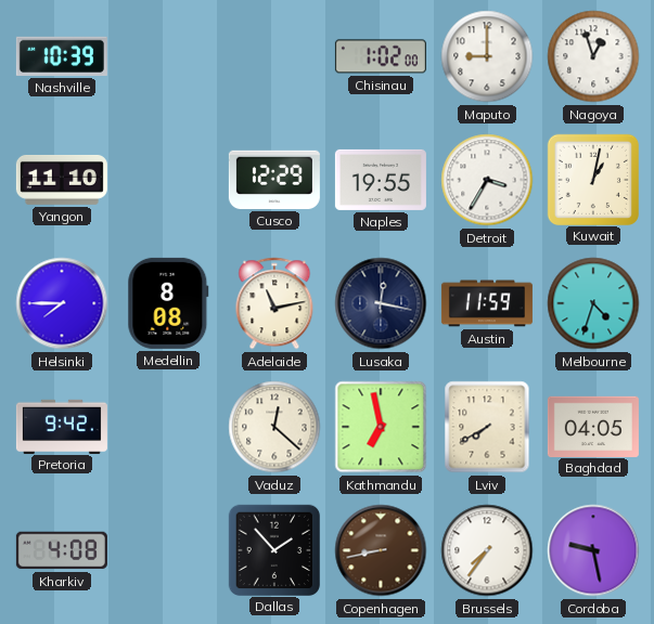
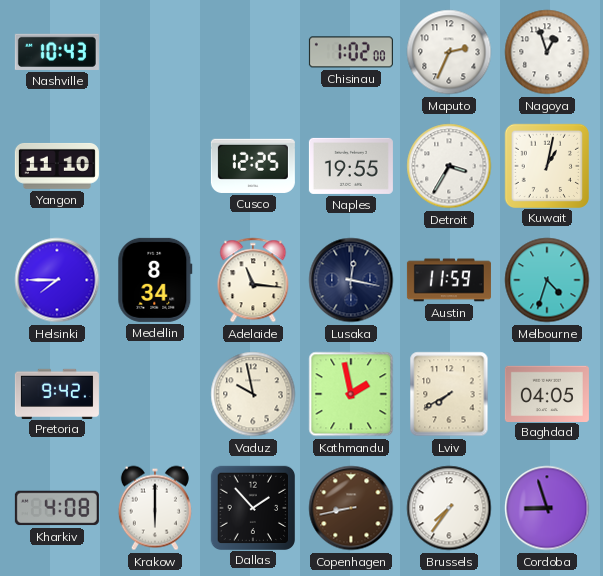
Nashville: 10:39 -> 10:43
Maputo: 9:00 -> 2:34
Cusco: 12:29 -> 12:25
Medellin: 8:08 -> 8:34
Adelaide: 11:13 -> 11:16
Vaduz: 12:22 -> 9:58
Kathmandu: 6:58 -> 1:58
Krakow: none -> 6:00
Cordoba: 9:28 -> 8:57
